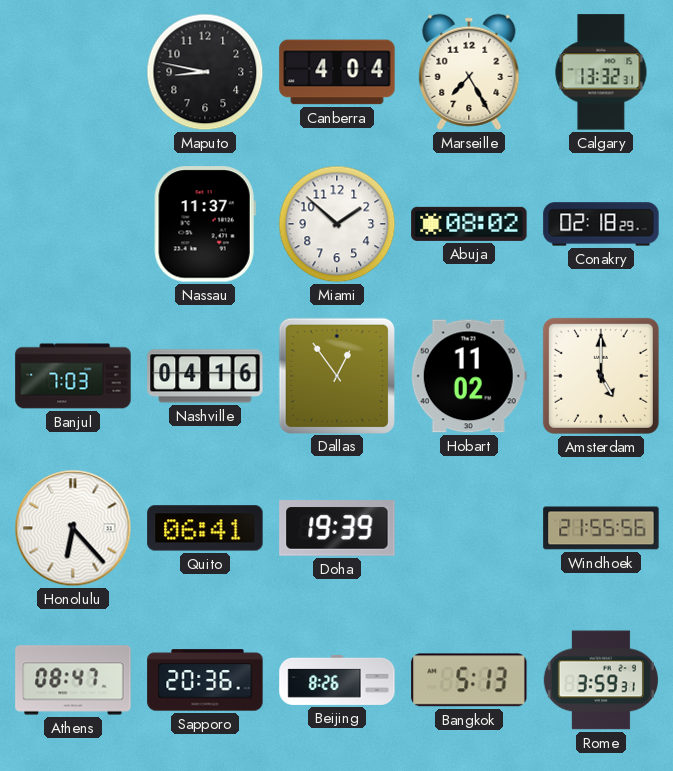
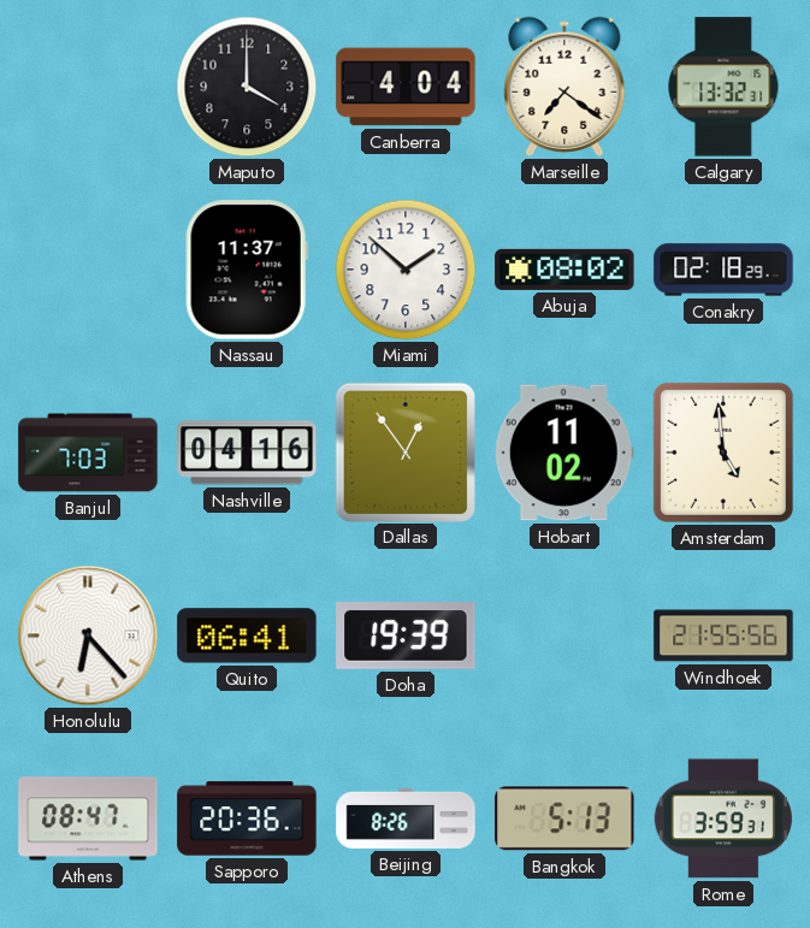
Maputo: 8:47 -> 4:00
Marseille: 7:25 -> 7:21
Amsterdam: 5:00 -> 4:59
